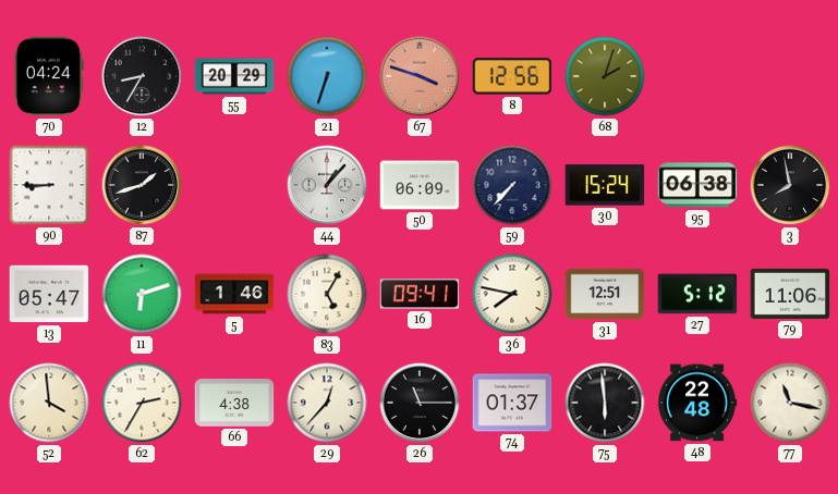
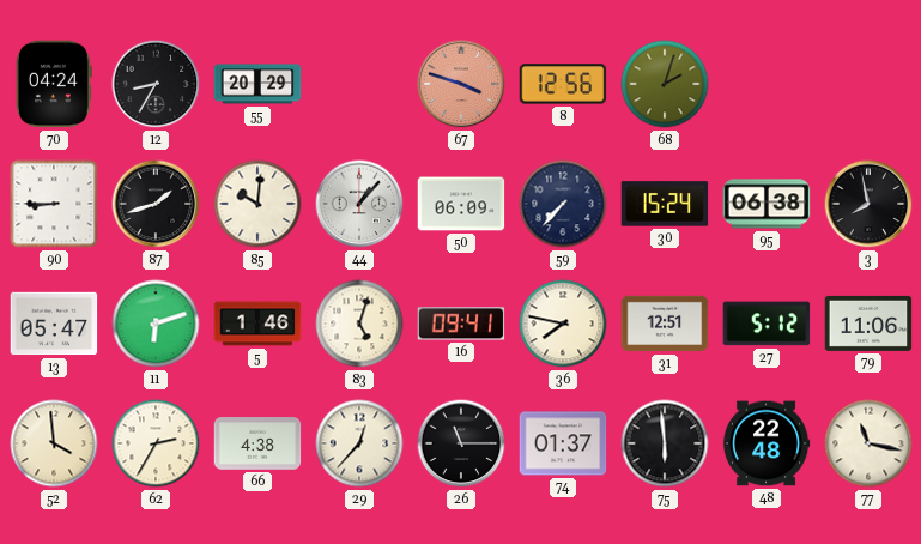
21: 6:33 -> none
85: none -> 10:01
83: 5:05 -> 5:03
